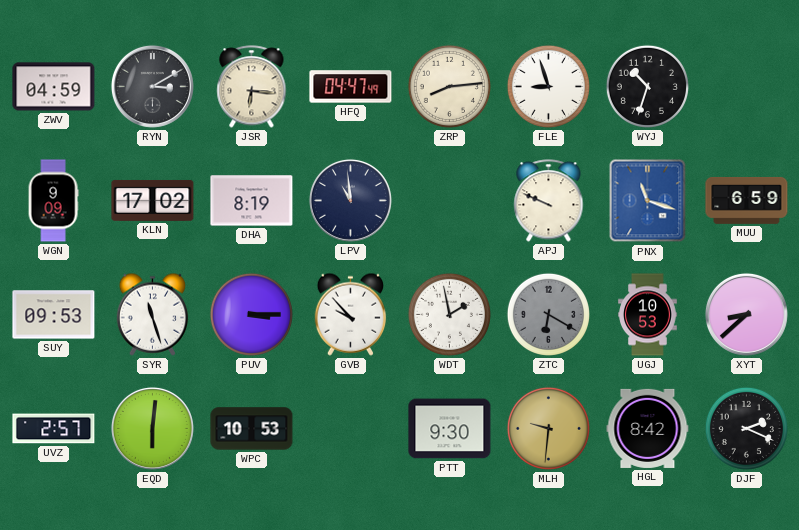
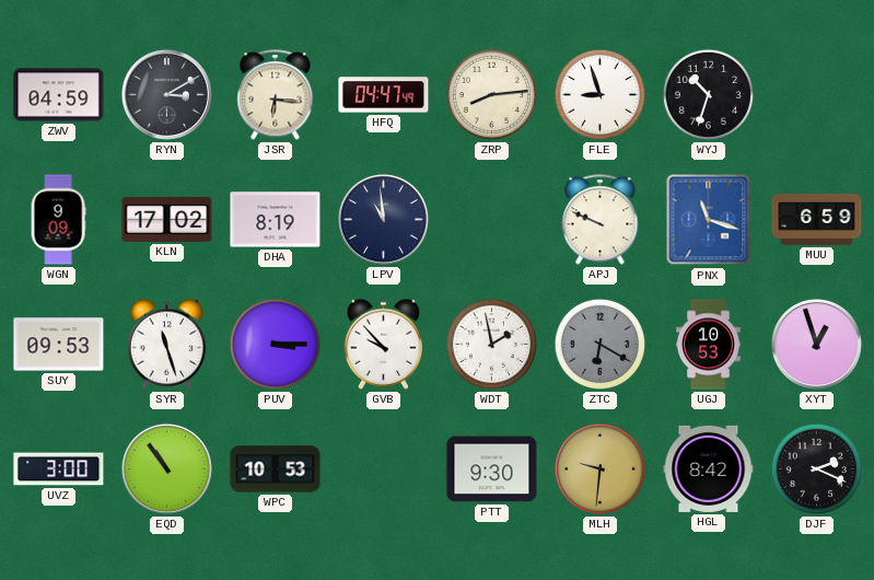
XYT: 8:38 -> 12:57
UVZ: 2:57 -> 3:00
EQD: 6:01 -> 10:54
